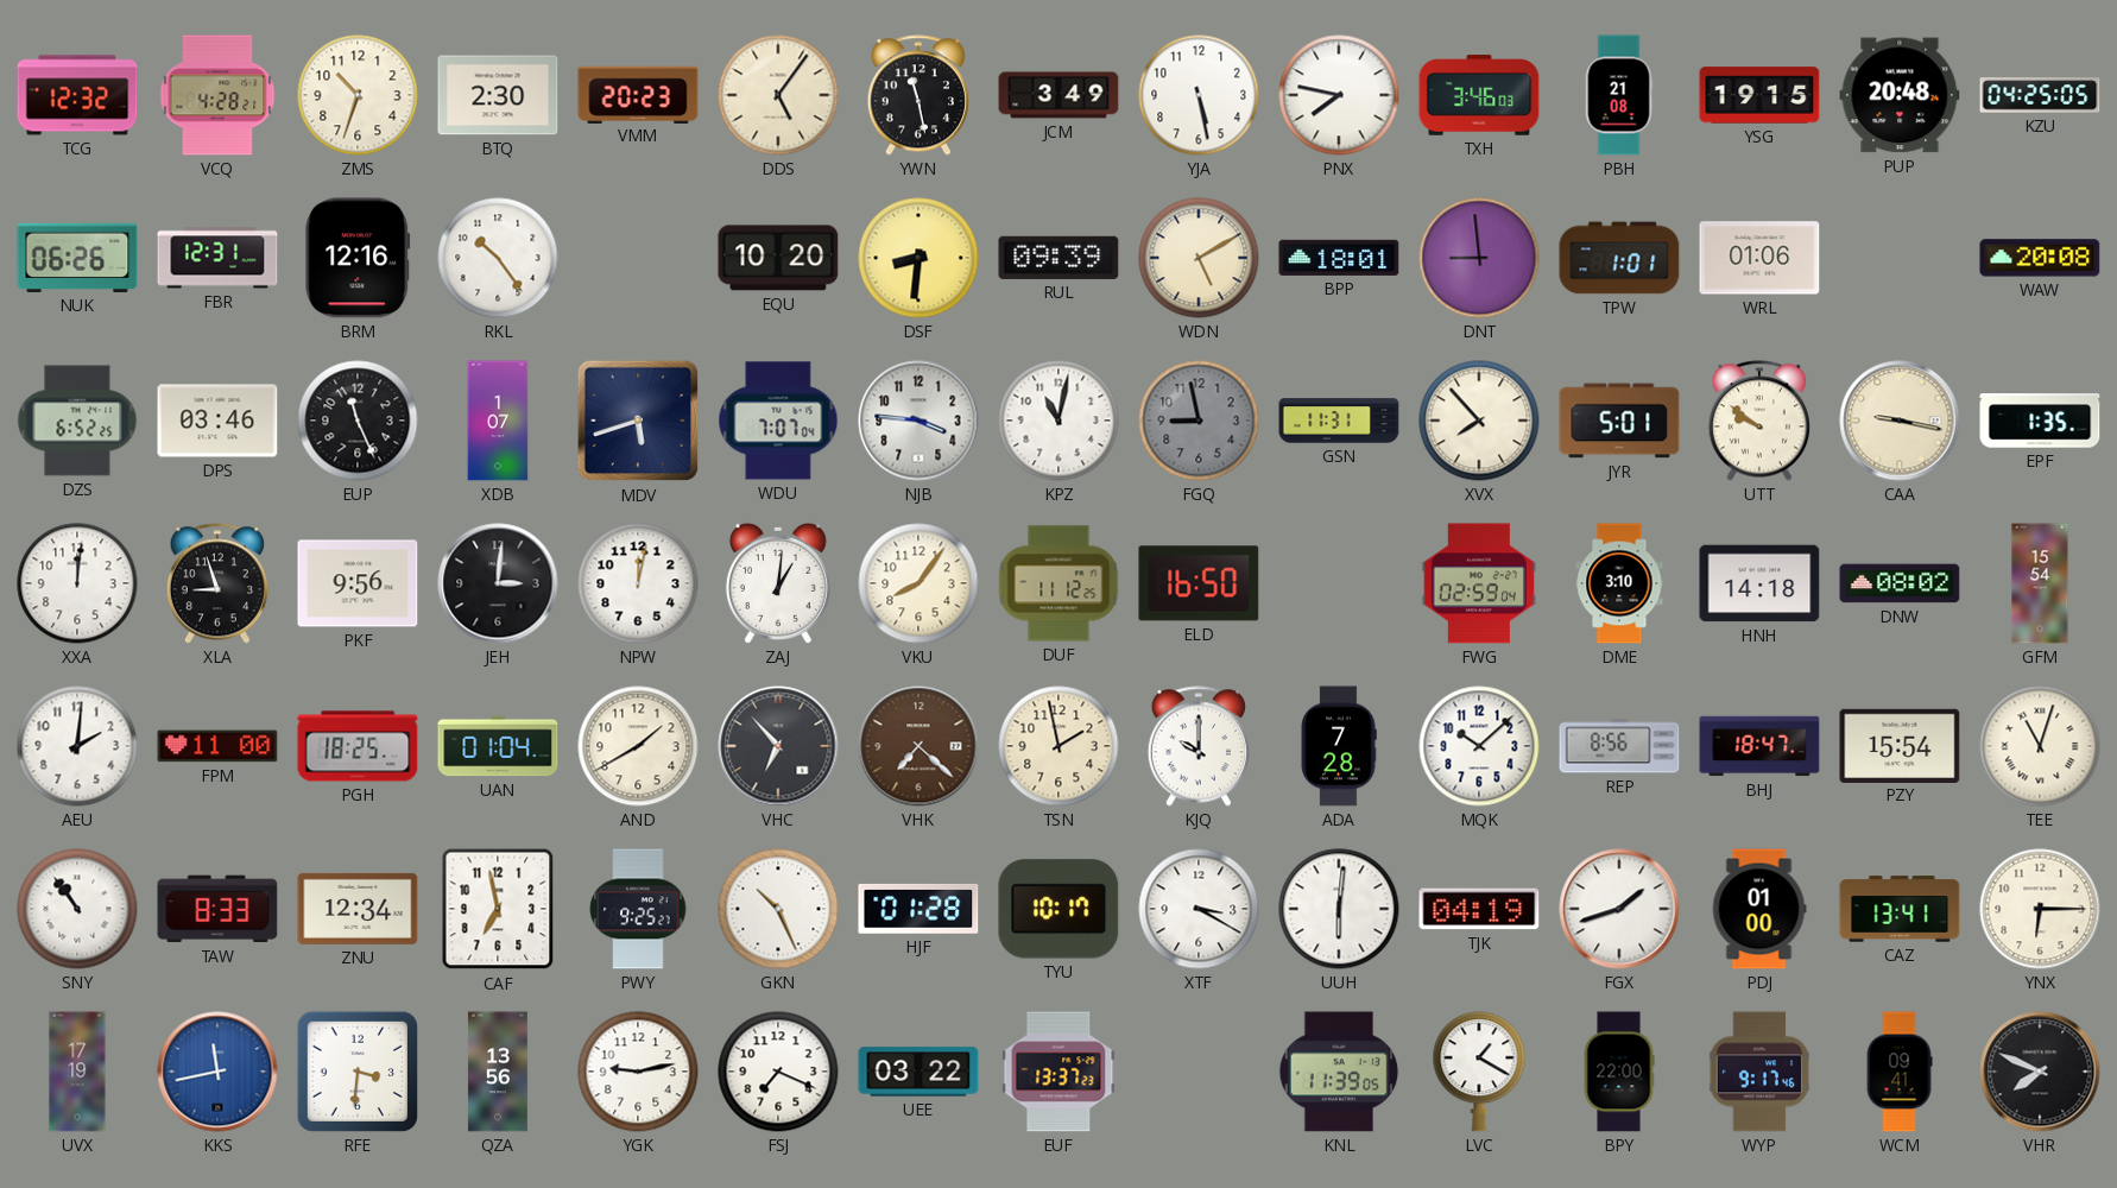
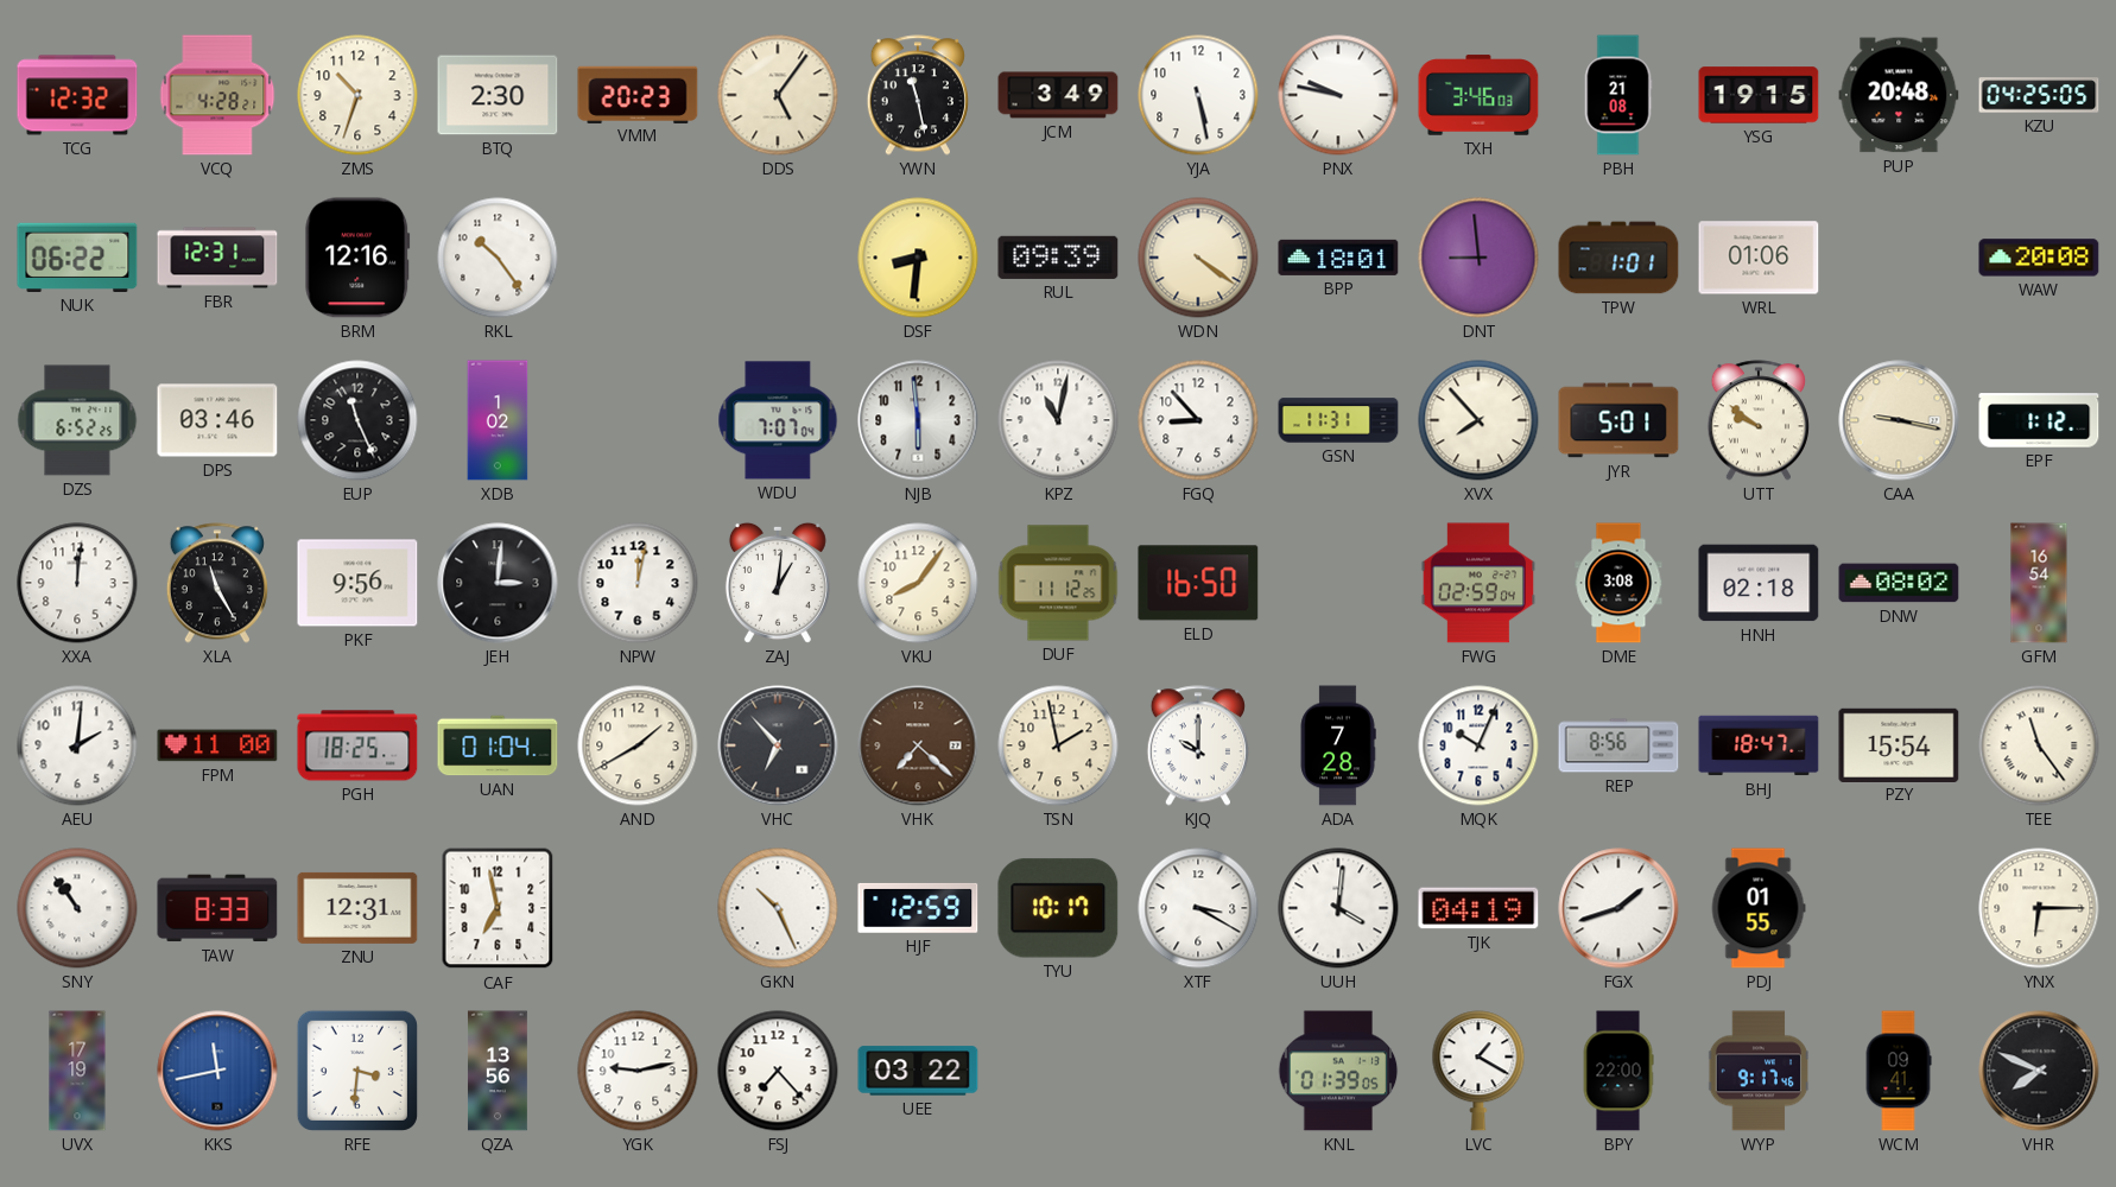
PNX: 7:47 -> 9:47
NUK: 06:26 -> 06:22
EQU: 10:20 -> none
WDN: 5:10 -> 4:21
XDB: 1:07 -> 1:02
MDV: 5:42 -> none
NJB: 3:46 -> 5:59
FGQ: 8:58 -> 8:53
FGQ dial: grey -> white
EPF: 1:35 -> 1:12
XLA: 8:57 -> 11:25
DME: 3:10 -> 3:08
HNH: 14:18 -> 02:18
GFM: 15:54 -> 16:54
MQK: 10:08 -> 10:04
TEE: 11:03 -> 11:24
ZNU: 12:34 -> 12:31
PWY: 9:25 -> none
HJF: 01:28 -> 12:59
UUH: 6:01 -> 4:01
PDJ: 01:00 -> 01:55
CAZ: 13:41 -> none
FSJ: 7:19 -> 7:23
EUF: 13:37 -> none
KNL: 11:39 -> 01:39
